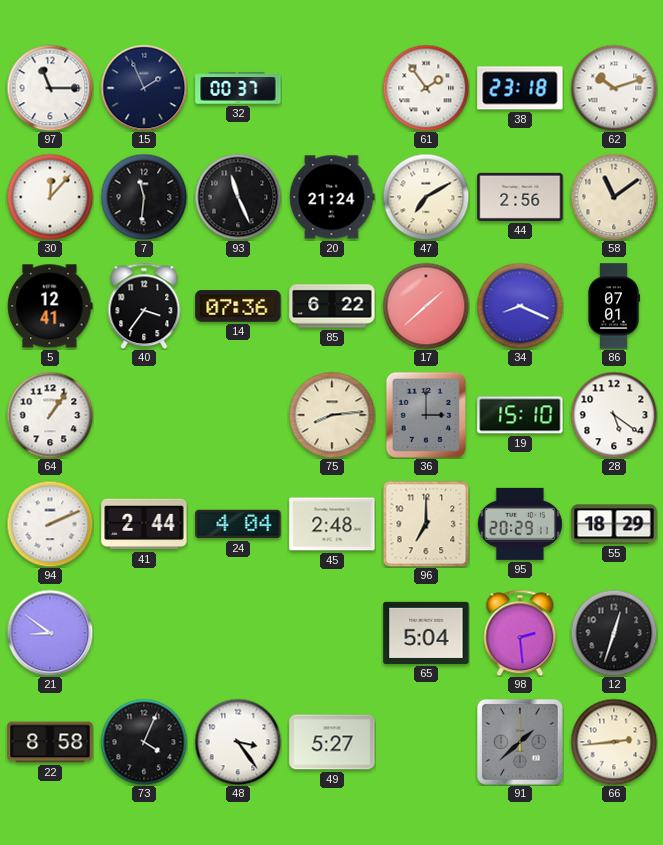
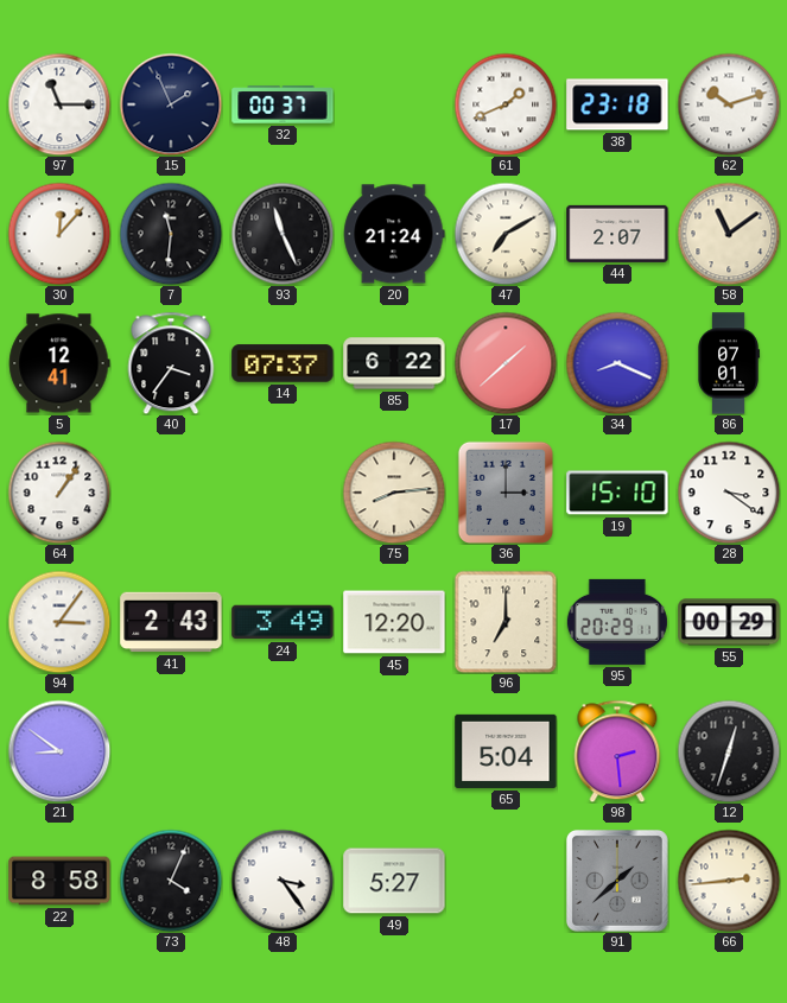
61: 1:54 -> 1:41
44: 2:56 -> 2:07
14: 07:36 -> 07:37
28: 5:21 -> 3:21
94: 2:11 -> 3:06
41: 2:44 -> 2:43
24: 4:04 -> 3:49
45: 2:48 -> 12:20
55: 18:29 -> 00:29
